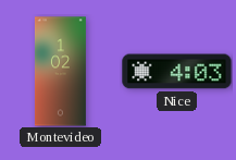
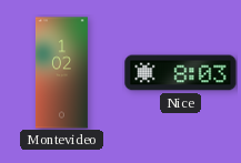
Nice: 4:03 -> 8:03
